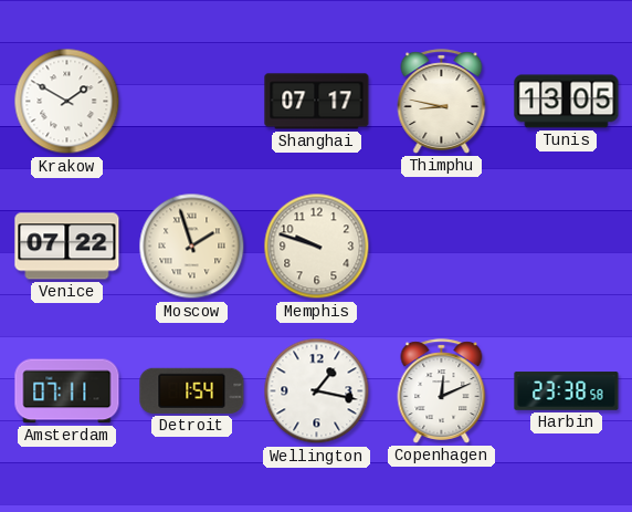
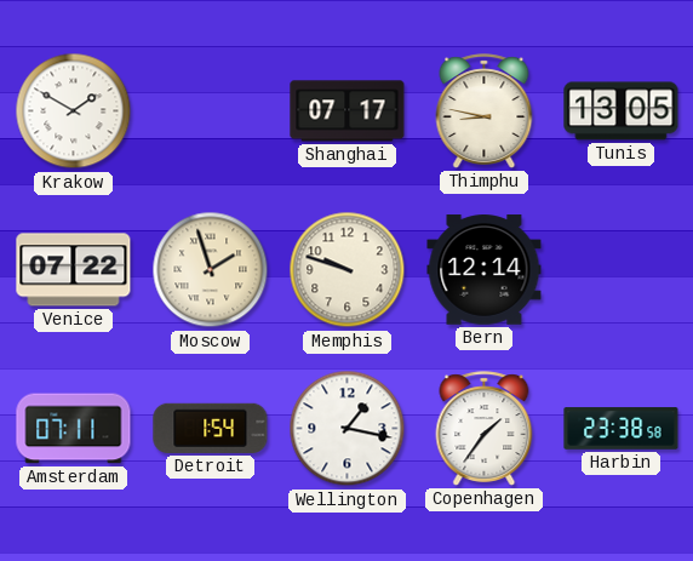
Bern: none -> 12:14
Copenhagen: 12:11 -> 1:36
